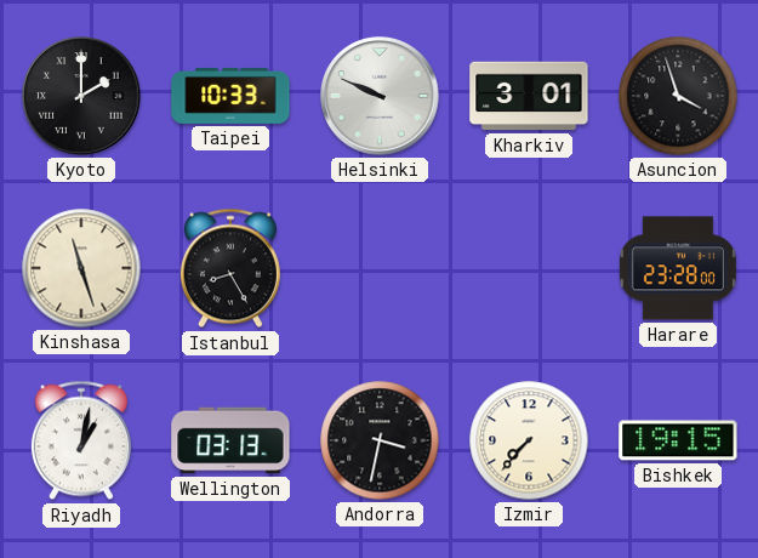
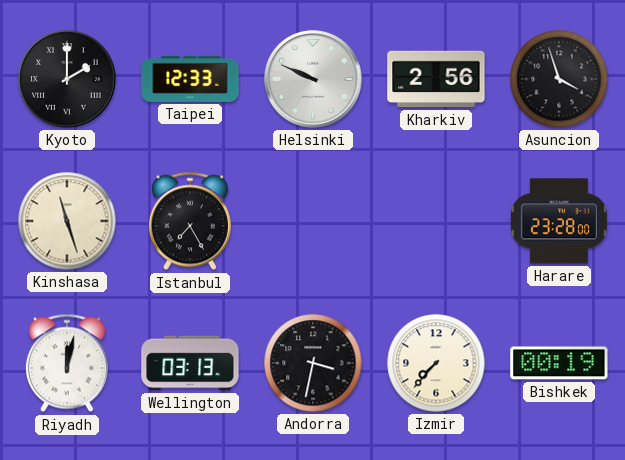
Taipei: 10:33 -> 12:33
Kharkiv: 3:01 -> 2:56
Istanbul: 8:25 -> 7:25
Riyadh: 1:02 -> 12:02
Bishkek: 19:15 -> 00:19
